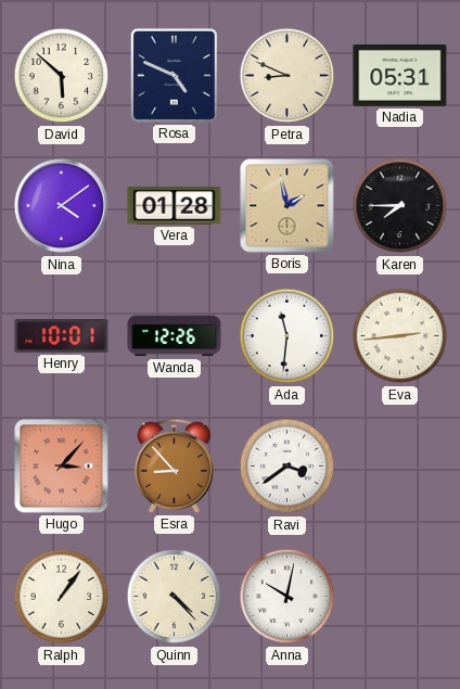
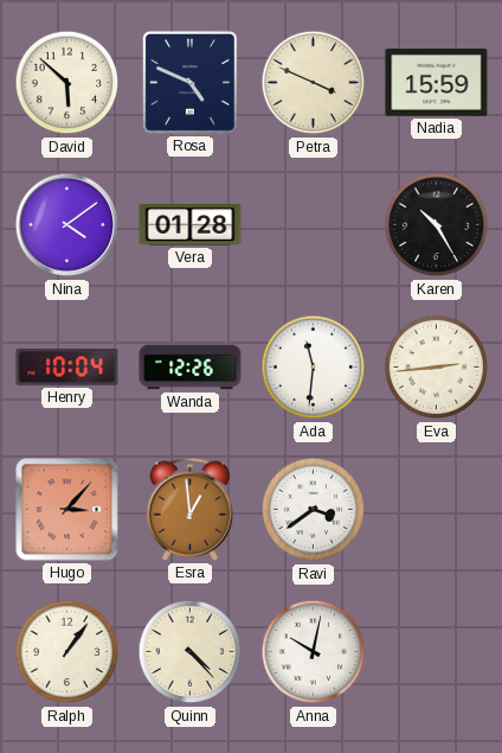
Petra: 8:49 -> 3:49
Nadia: 05:31 -> 15:59
Boris: 1:58 -> none
Karen: 7:45 -> 10:25
Henry: 10:01 -> 10:04
Esra: 8:53 -> 12:59
